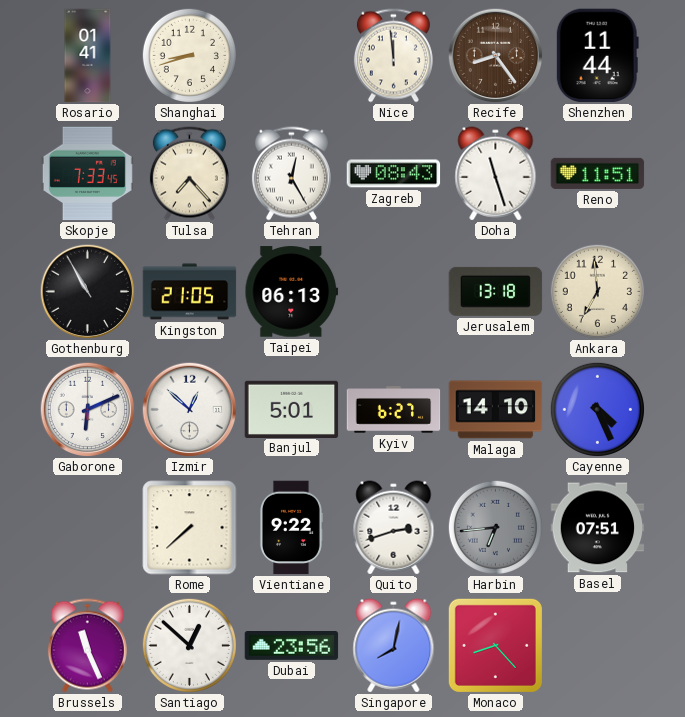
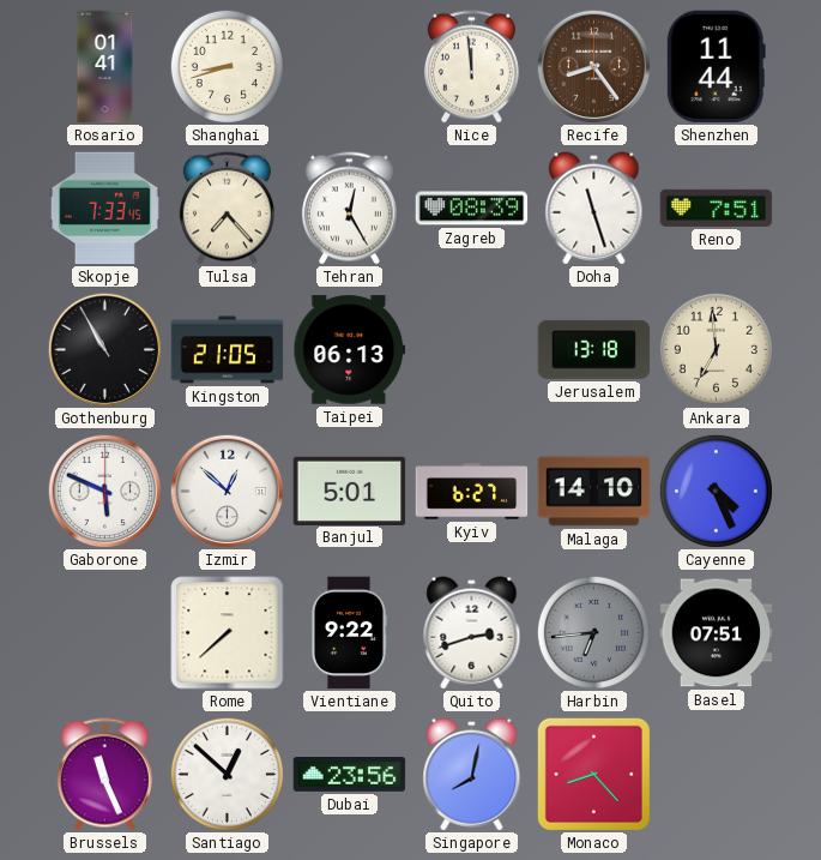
Zagreb: 08:43 -> 08:39
Reno: 11:51 -> 7:51
Gaborone: 6:11 -> 5:49
